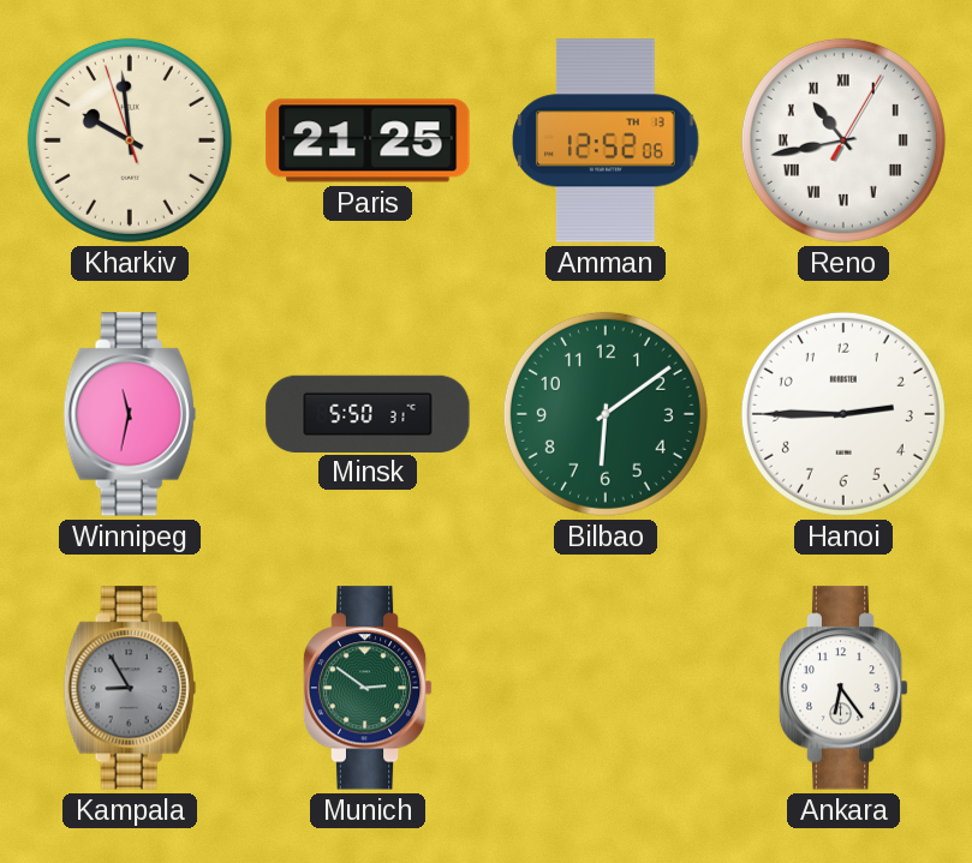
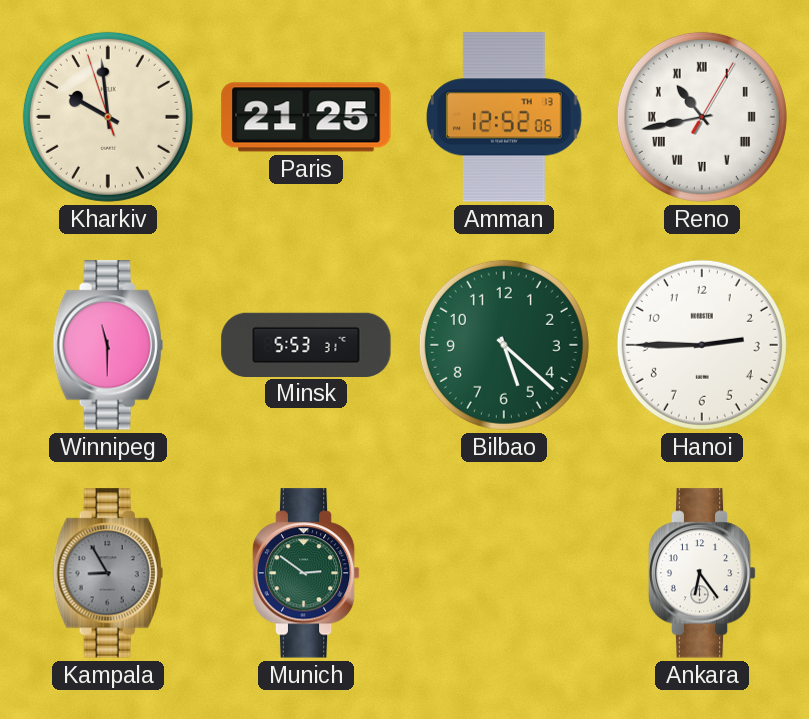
Winnipeg: 11:32 -> 11:30
Minsk: 5:50 -> 5:53
Bilbao: 6:09 -> 5:22
